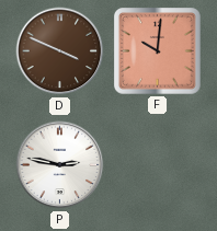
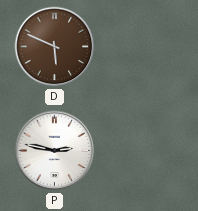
D: 3:49 -> 5:49
F: 10:01 -> none
